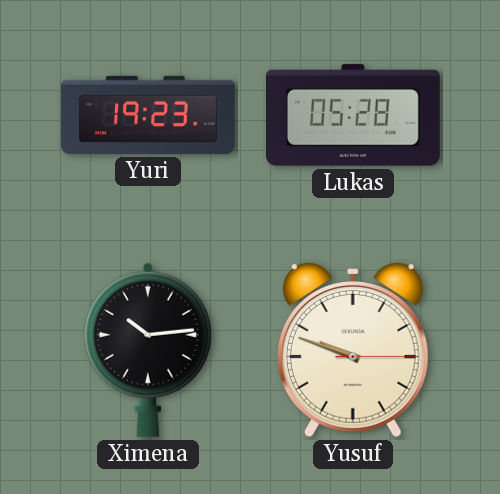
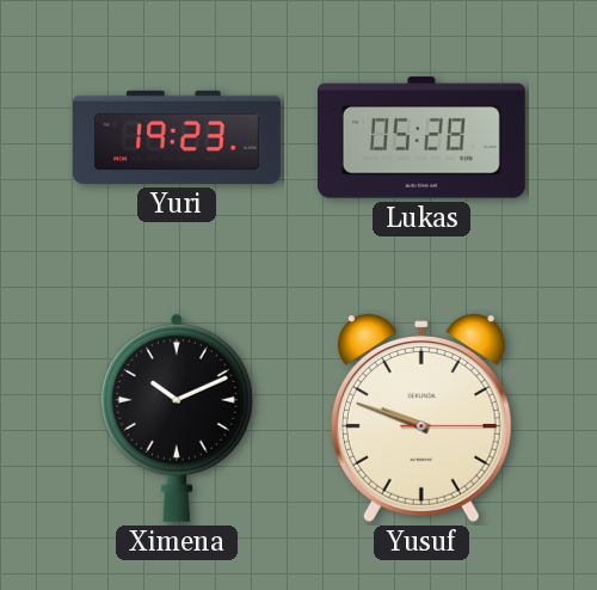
Ximena: 10:14 -> 10:11
